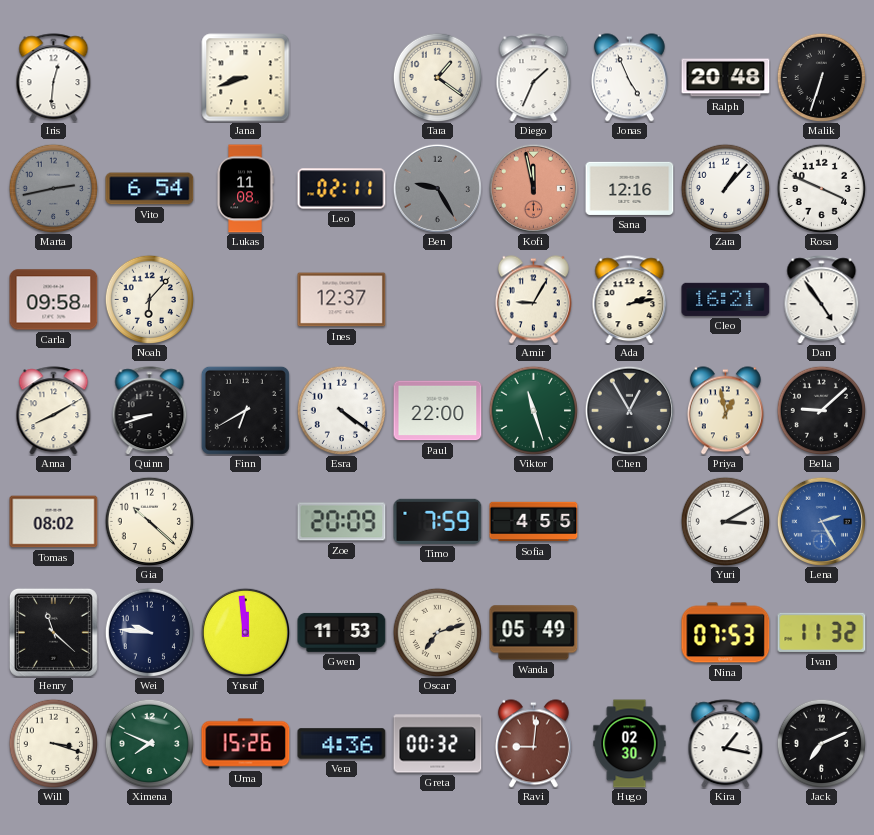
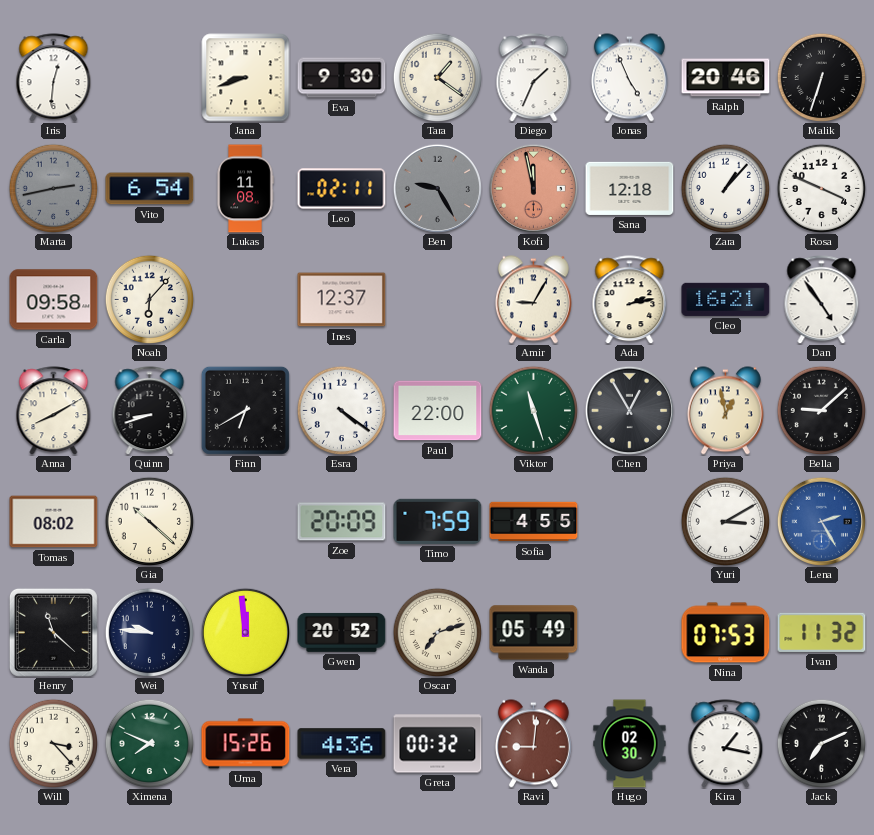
Eva: none -> 9:30
Ralph: 20:48 -> 20:46
Sana: 12:16 -> 12:18
Gwen: 11:53 -> 20:52
Will: 3:18 -> 3:23
